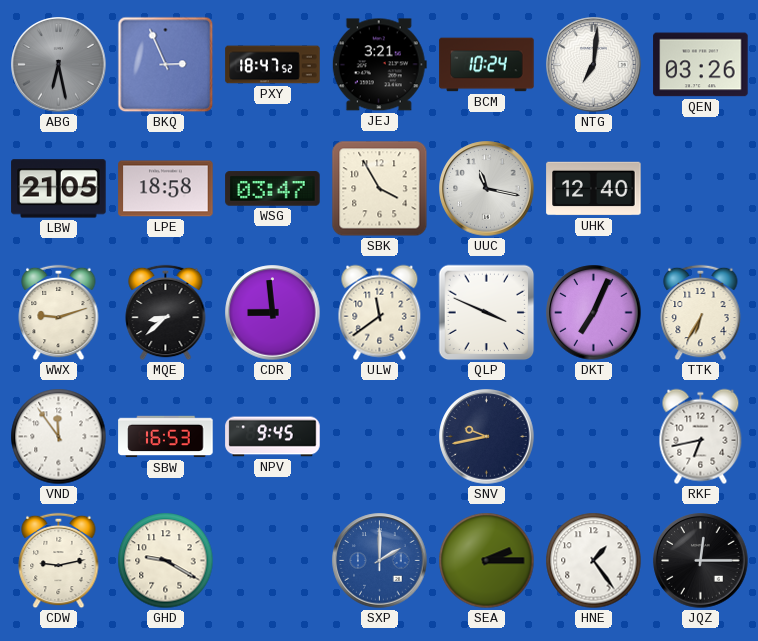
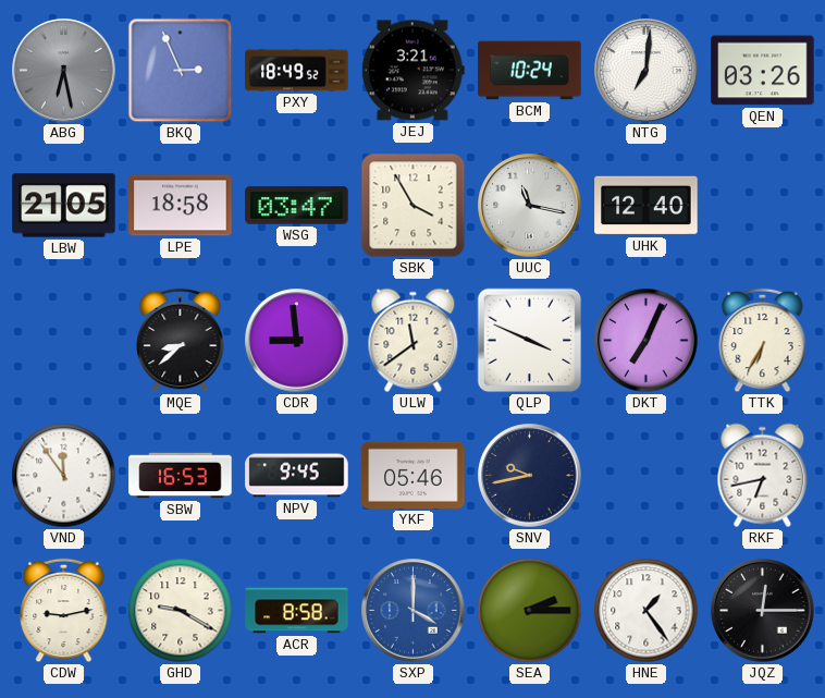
PXY: 18:47 -> 18:49
WWX: 9:12 -> none
YKF: none -> 05:46
ACR: none -> 8:58
SXP: 2:00 -> 4:00
